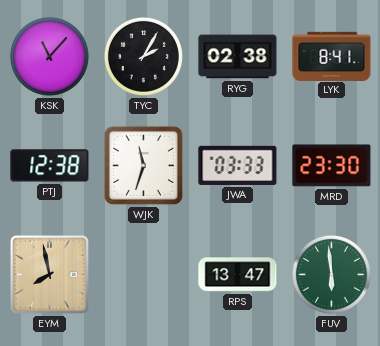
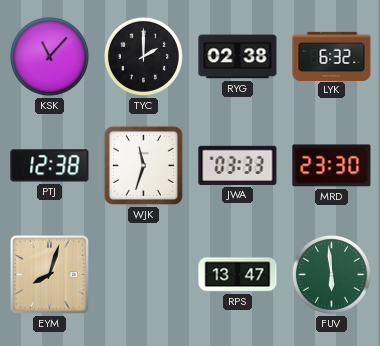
TYC: 2:05 -> 2:00
LYK: 8:41 -> 6:32
EYM: 7:58 -> 8:03
